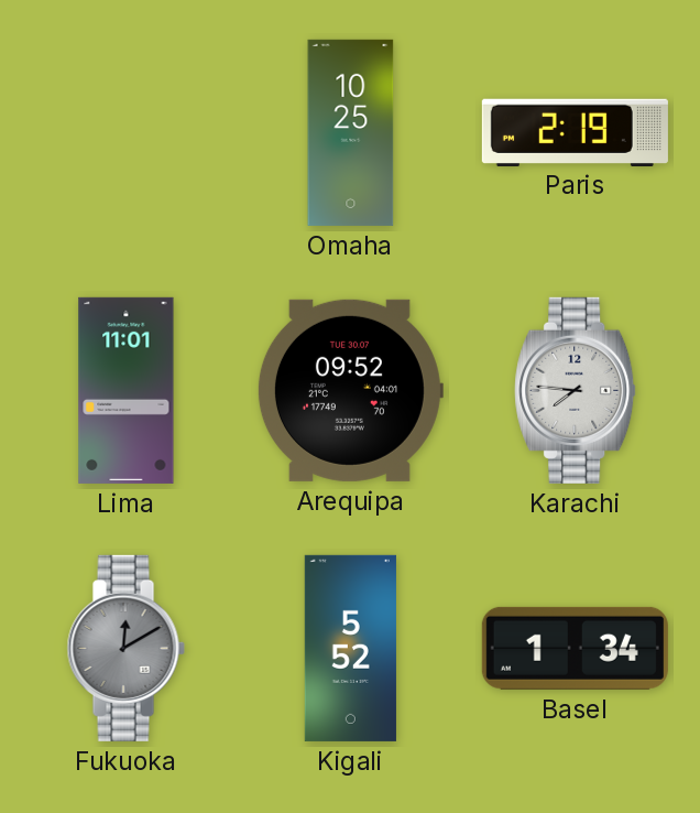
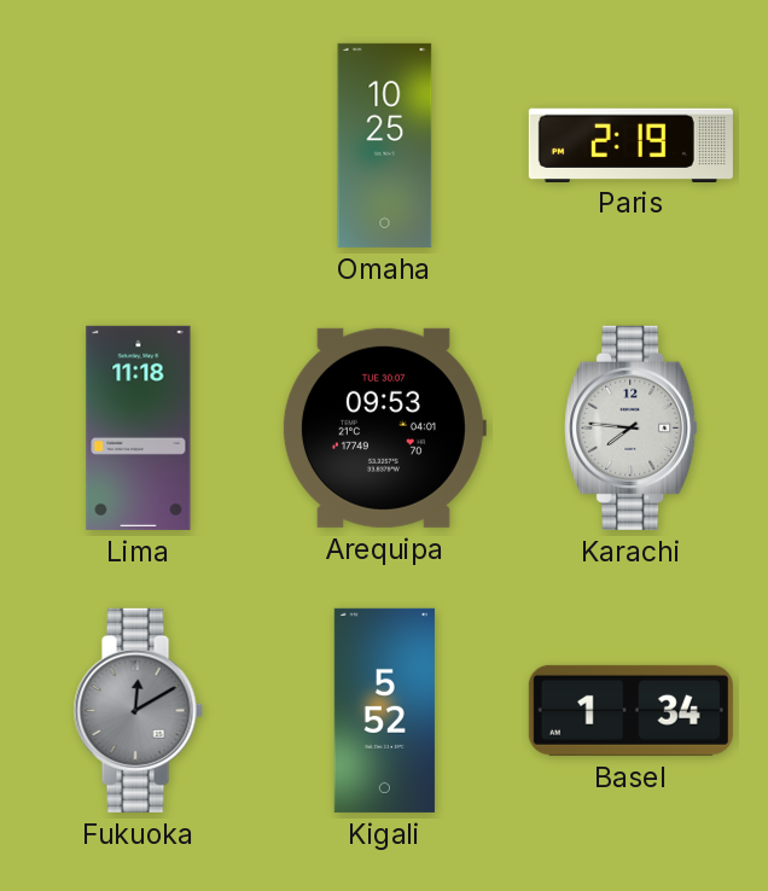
Lima: 11:01 -> 11:18
Arequipa: 09:52 -> 09:53
